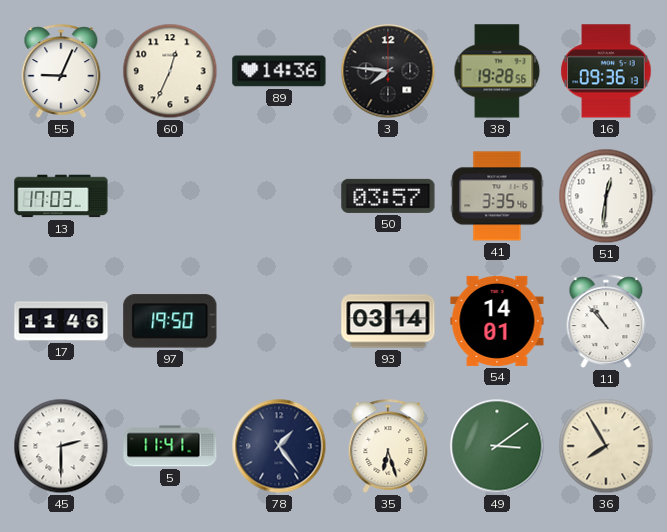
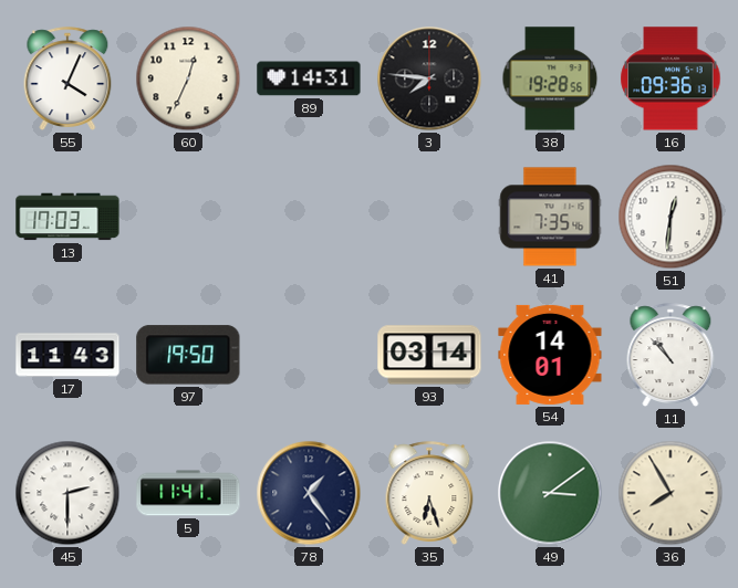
55: 9:04 -> 4:04
89: 14:36 -> 14:31
50: 03:57 -> none
41: 3:35 -> 7:35
17: 11:46 -> 11:43
